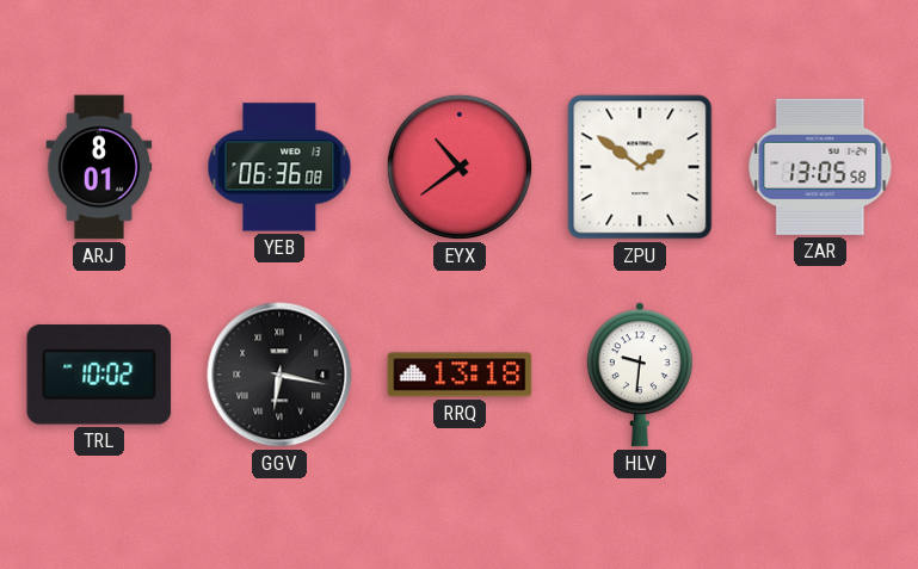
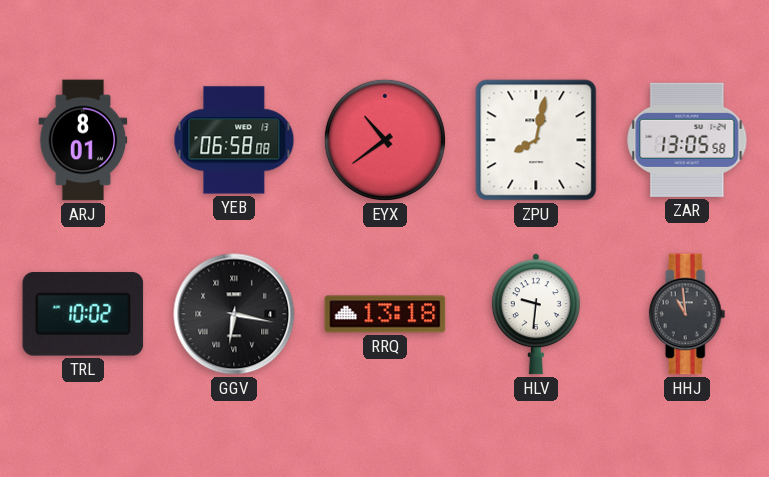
YEB: 06:36 -> 06:58
ZPU: 1:51 -> 8:02
HHJ: none -> 10:59
